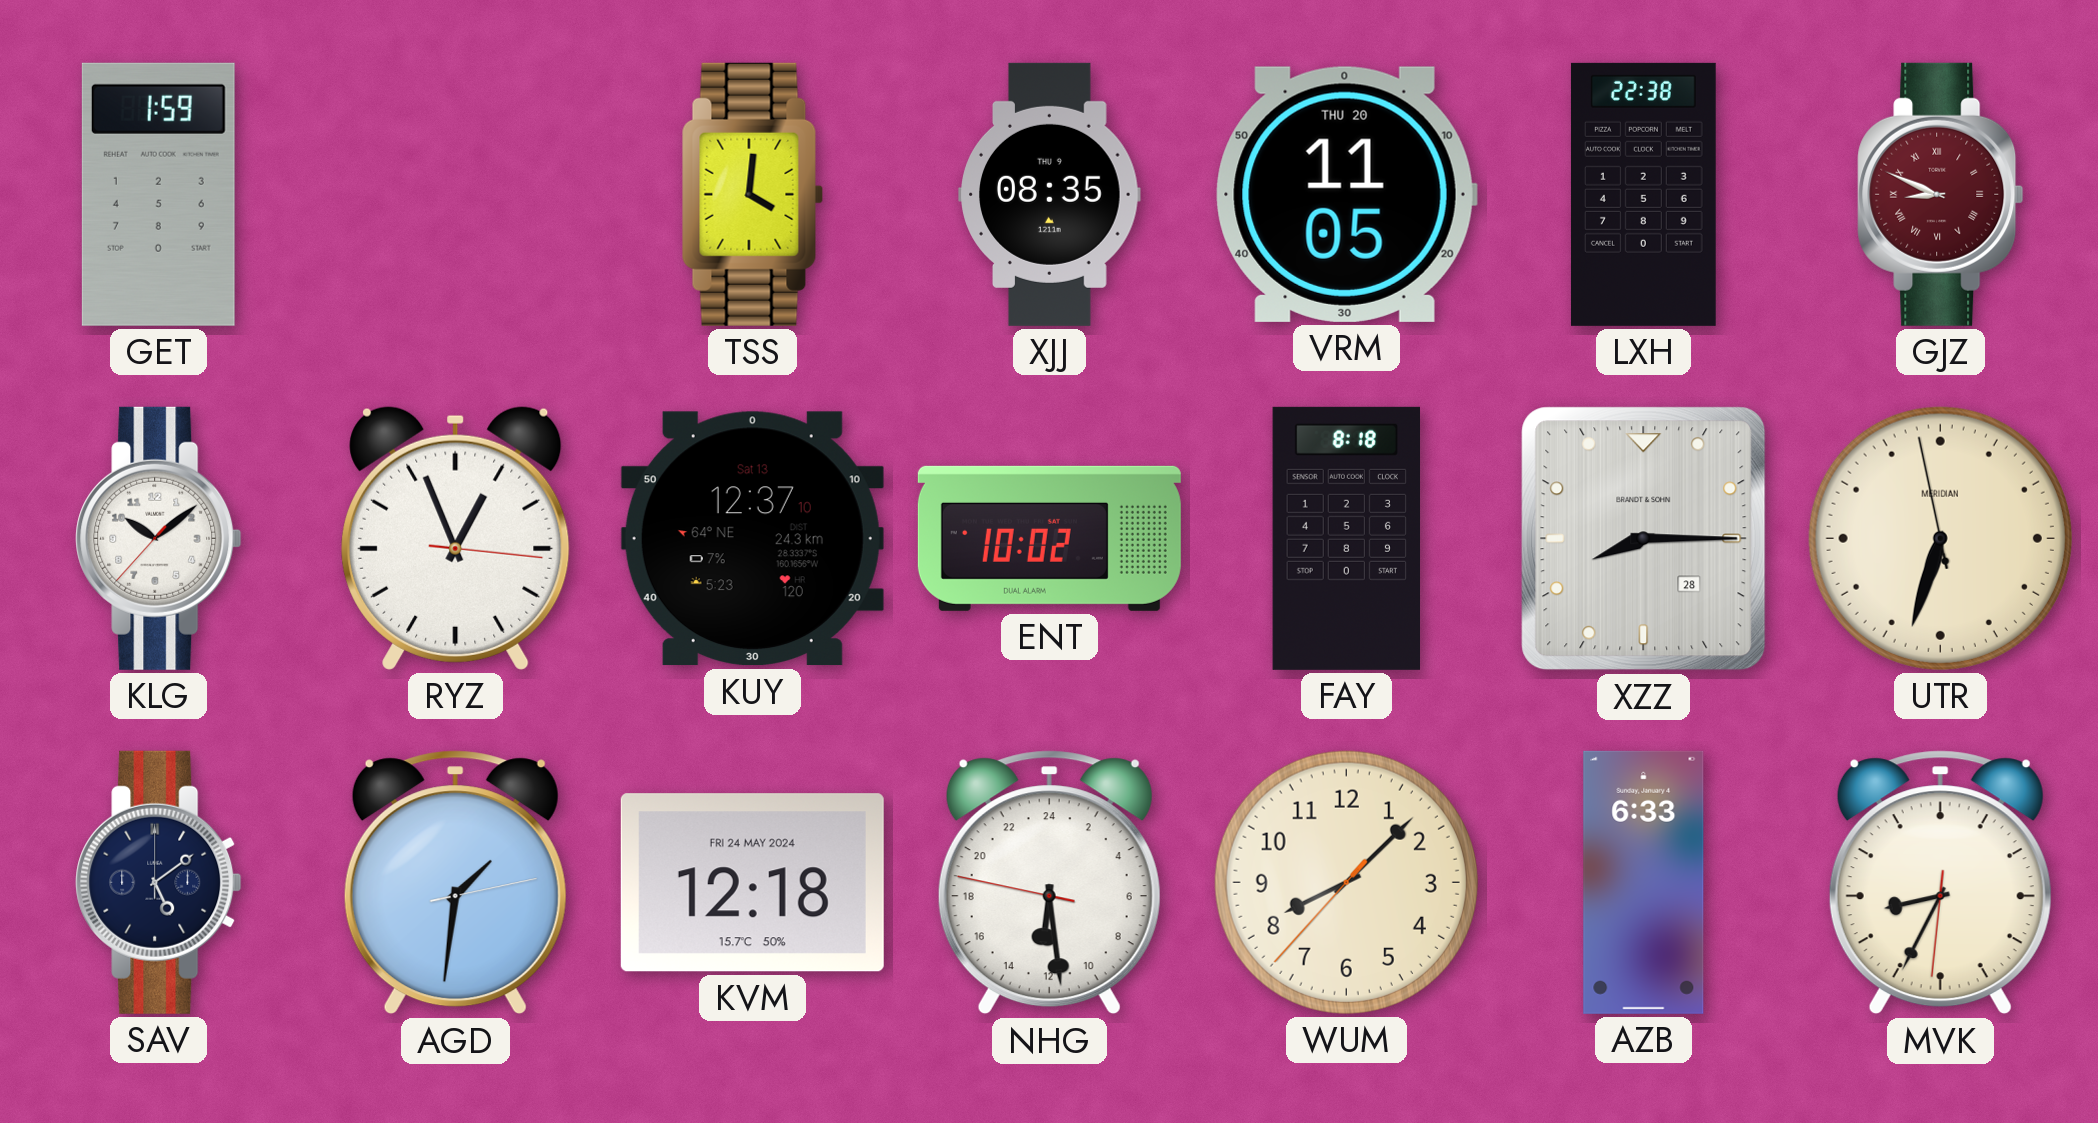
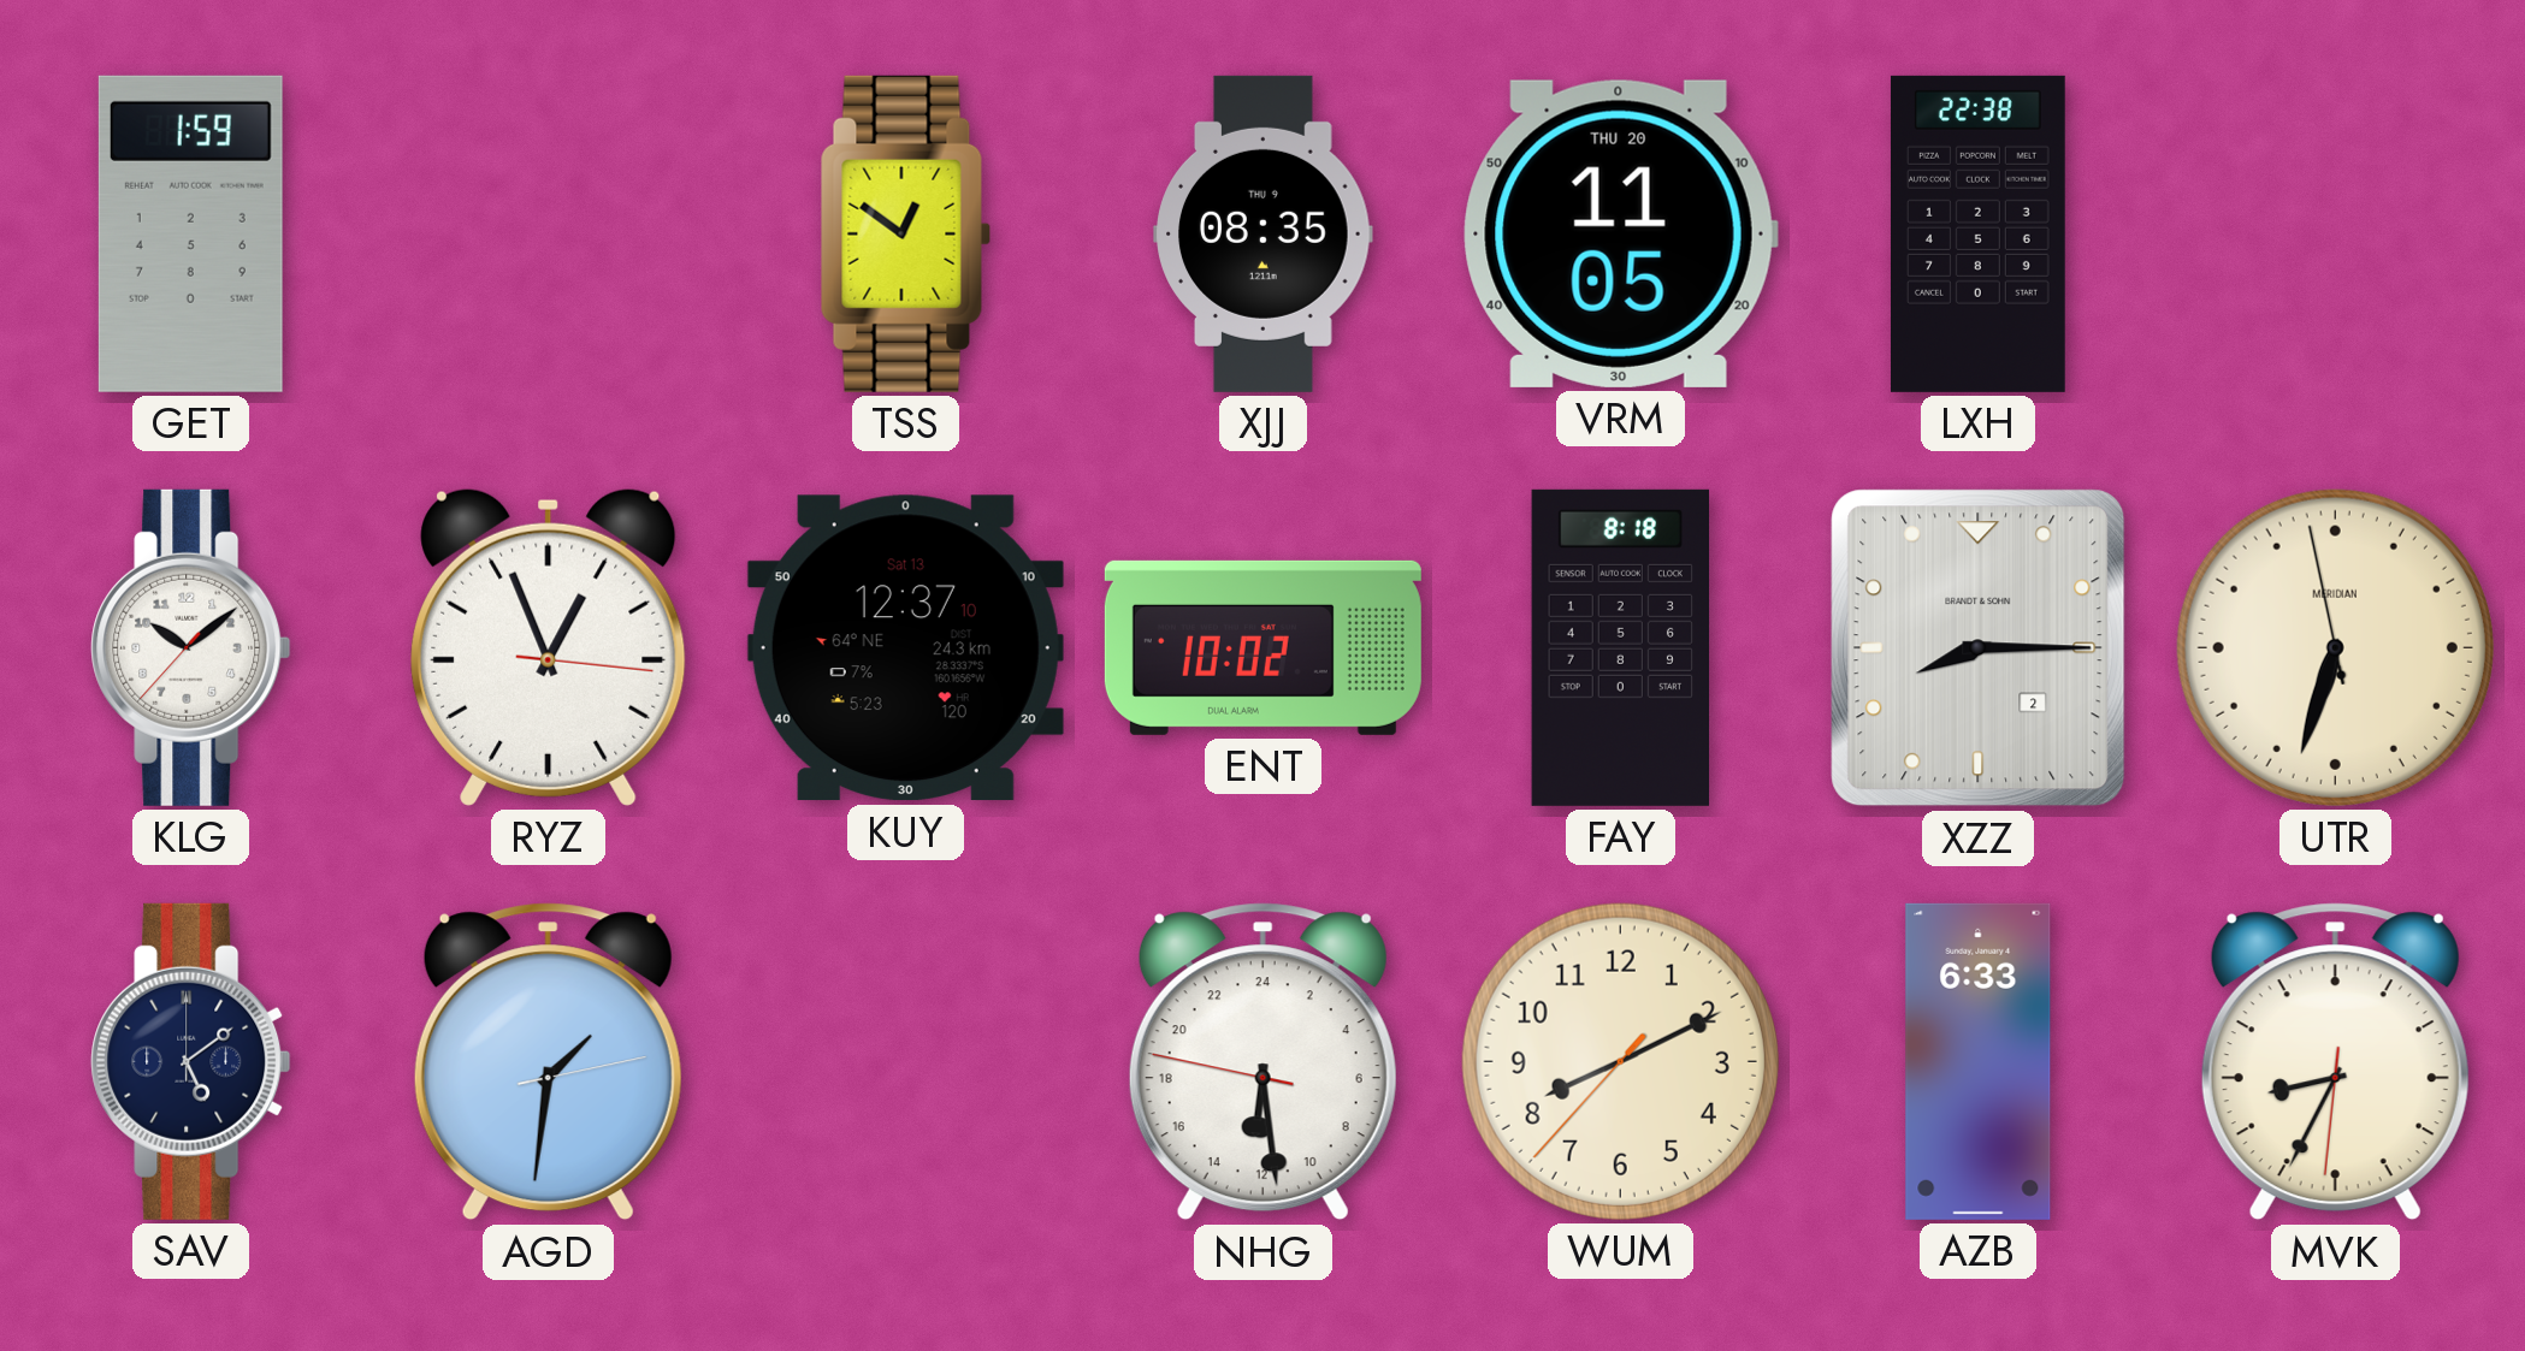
TSS: 4:01 -> 12:51
GJZ: 8:49 -> none
XZZ date: 28 -> 2
KVM: 12:18 -> none
WUM: 8:07 -> 8:10
